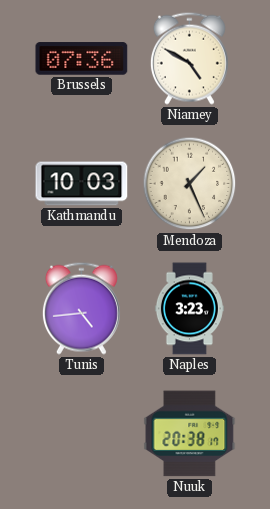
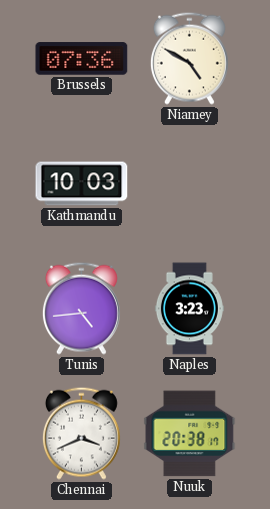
Mendoza: 1:26 -> none
Chennai: none -> 3:41
